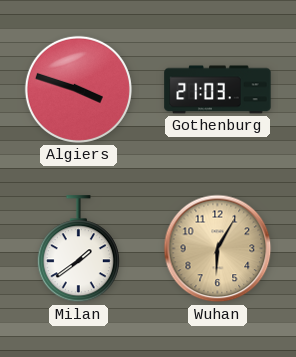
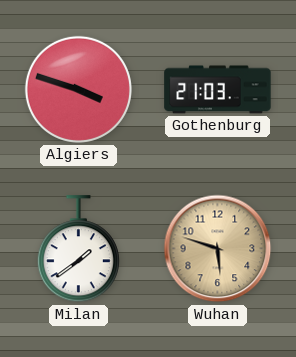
Wuhan: 6:05 -> 5:48
